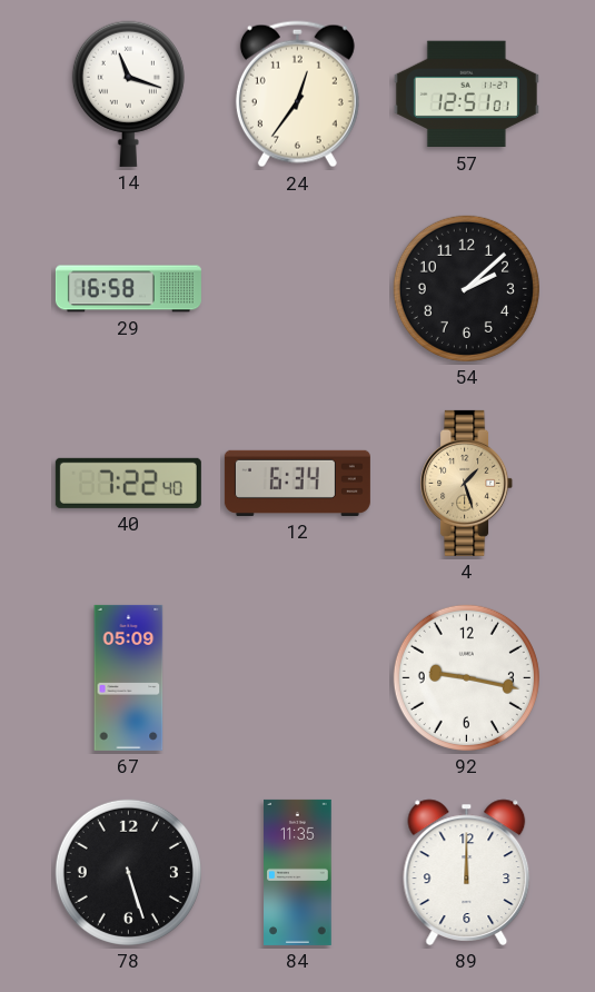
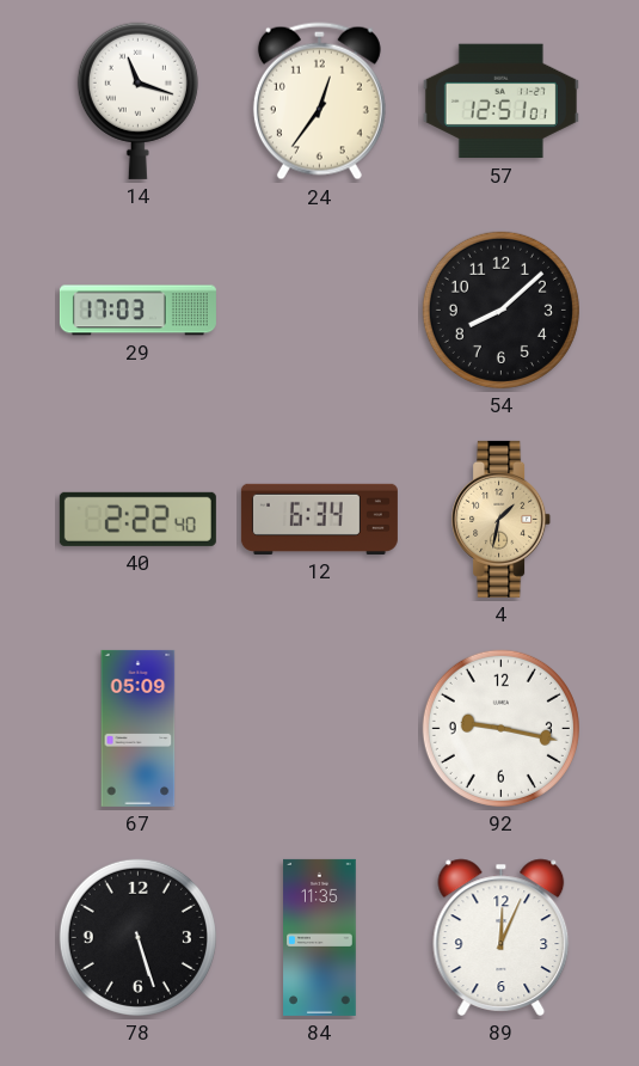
29: 16:58 -> 17:03
54: 2:08 -> 8:08
40: 7:22 -> 2:22
4: 1:27 -> 1:32
89: 12:00 -> 12:04
